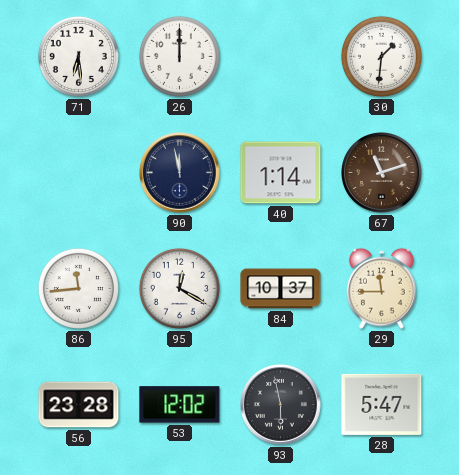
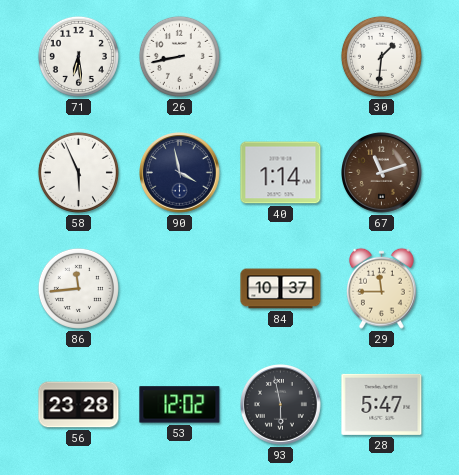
26: 12:00 -> 8:43
58: none -> 5:56
90: 11:58 -> 3:58
95: 12:20 -> none
